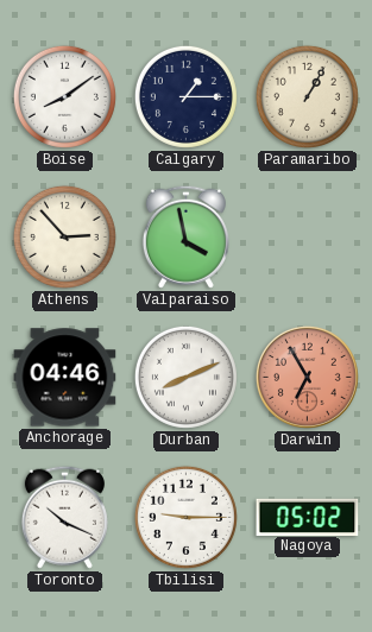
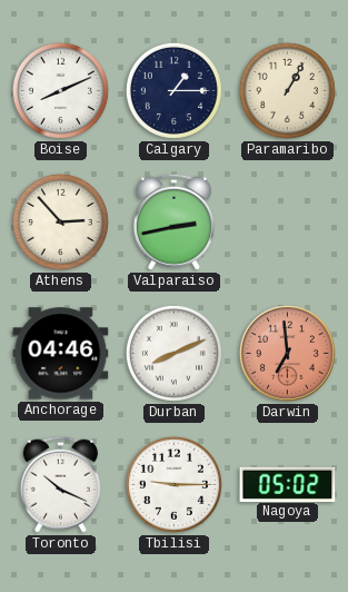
Boise: 8:09 -> 8:11
Valparaiso: 3:58 -> 2:43
Darwin: 6:55 -> 6:59
